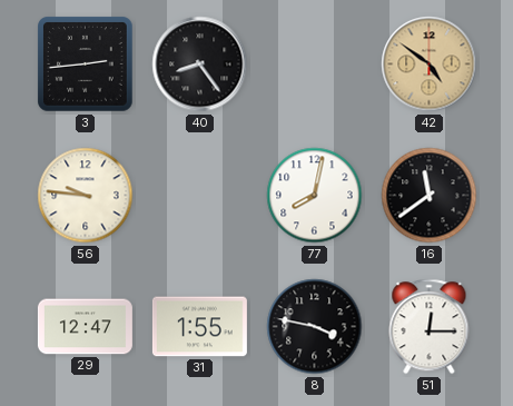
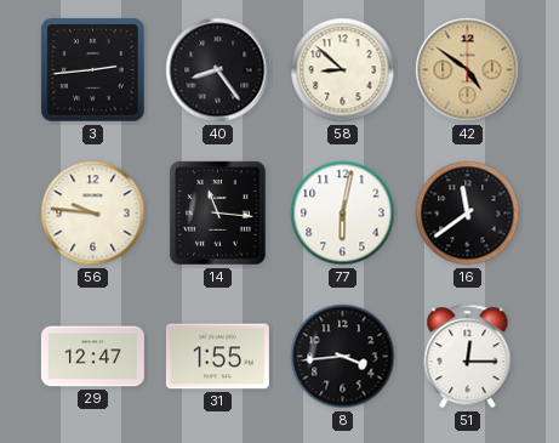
58: none -> 8:52
14: none -> 11:16
77: 8:02 -> 6:02
8: 3:47 -> 3:44
